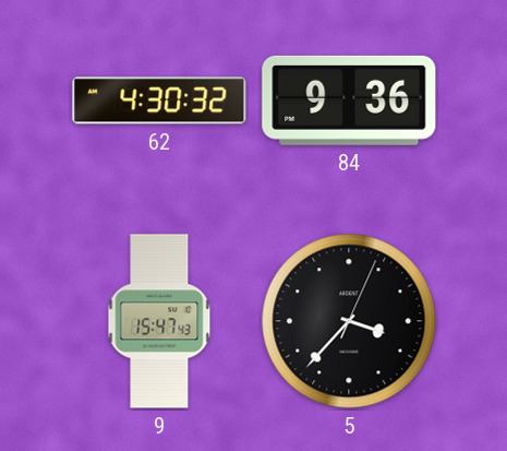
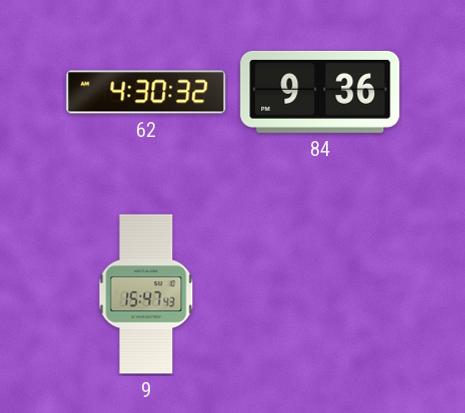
5: 3:37 -> none
